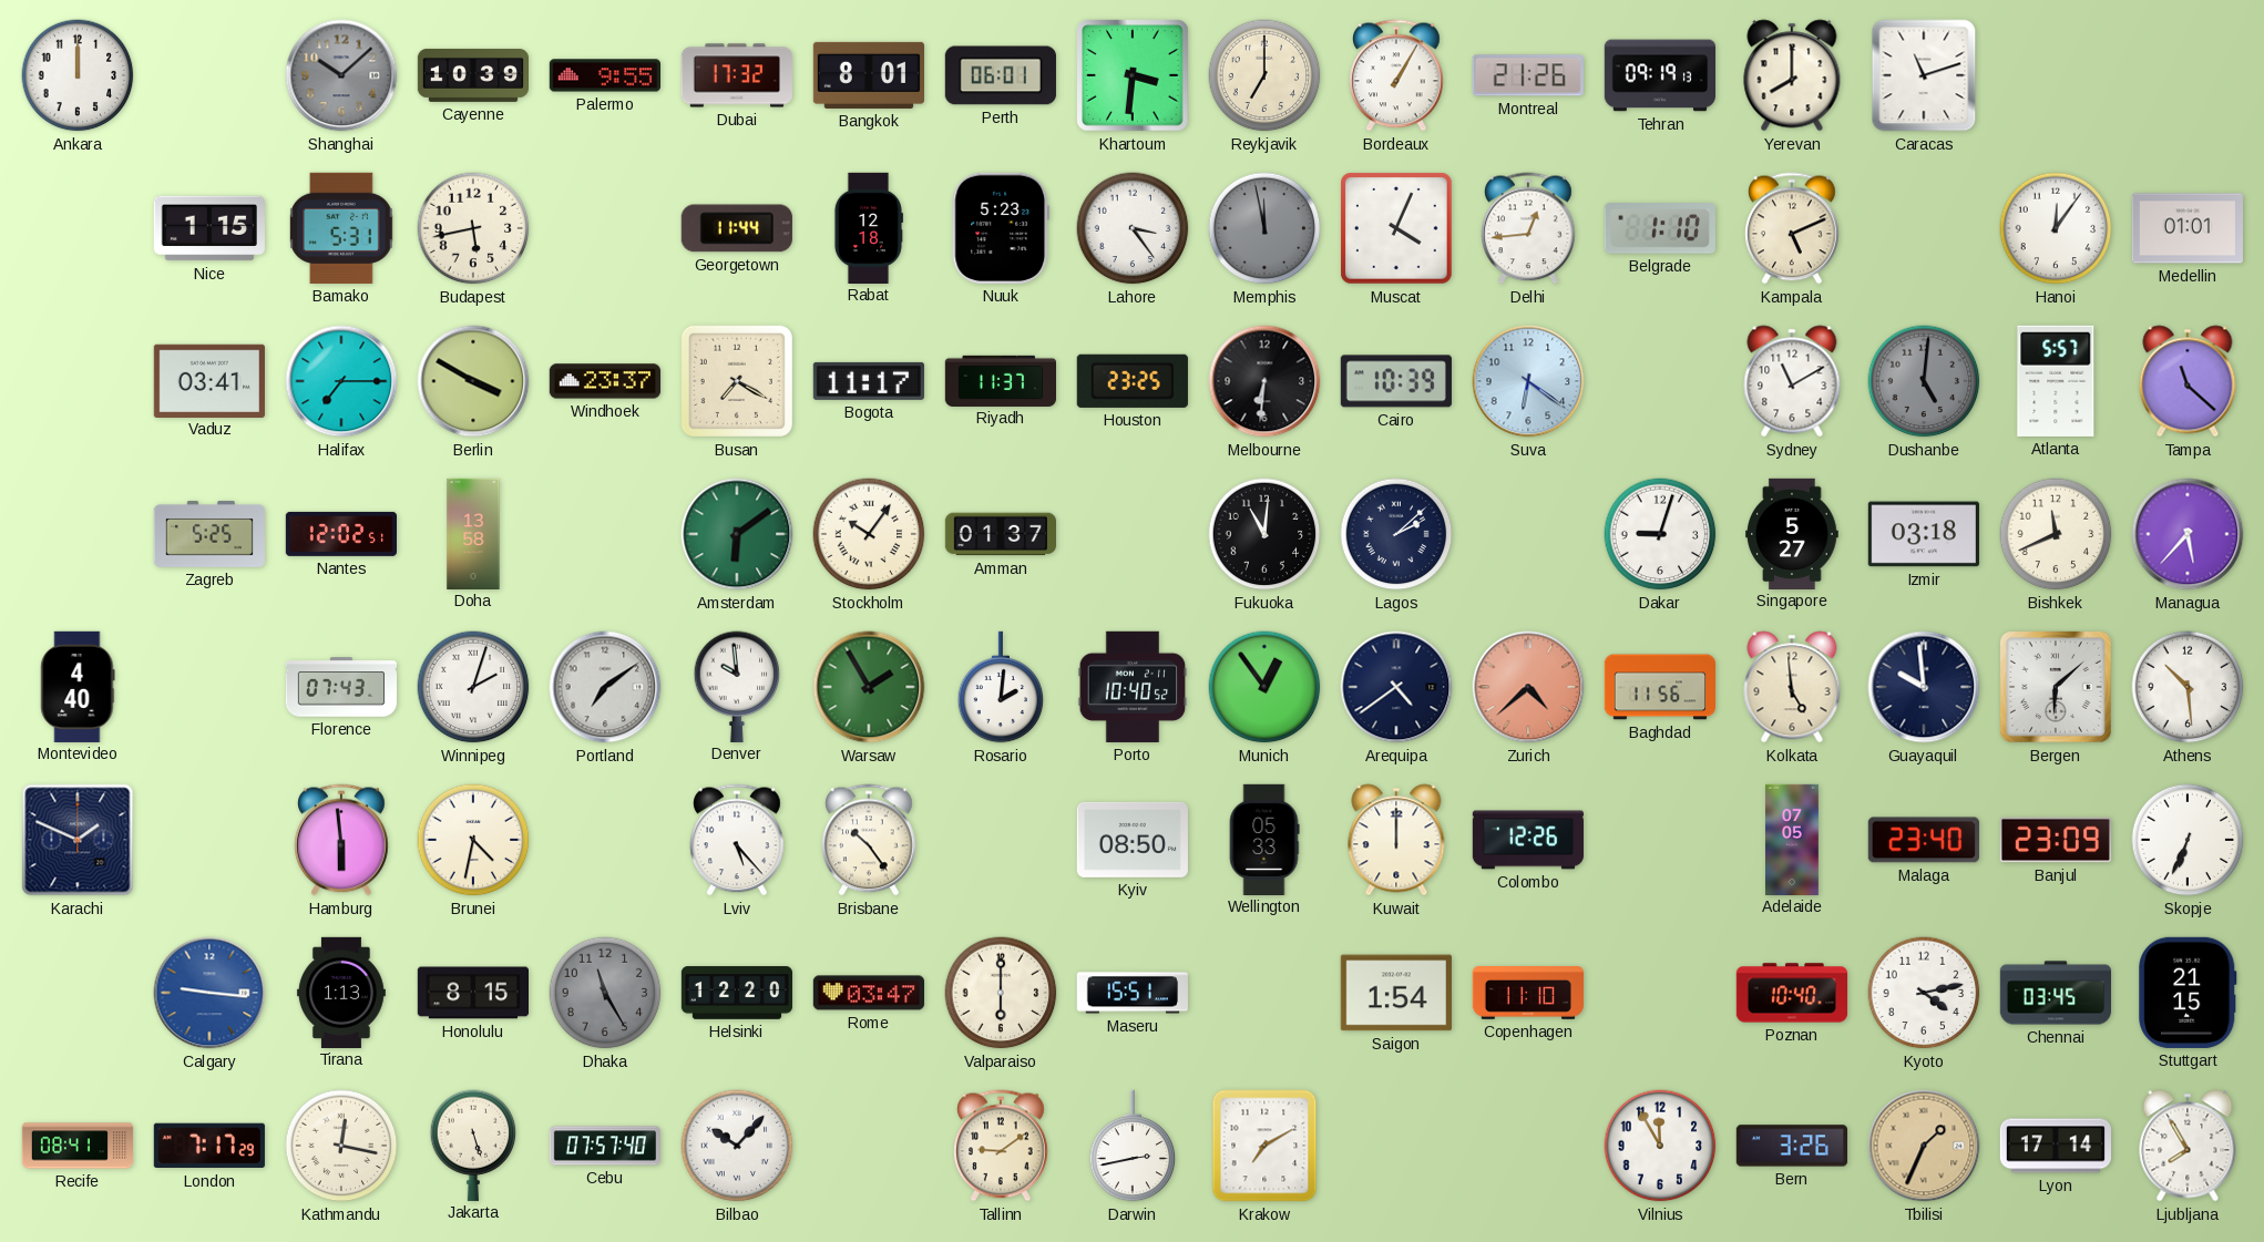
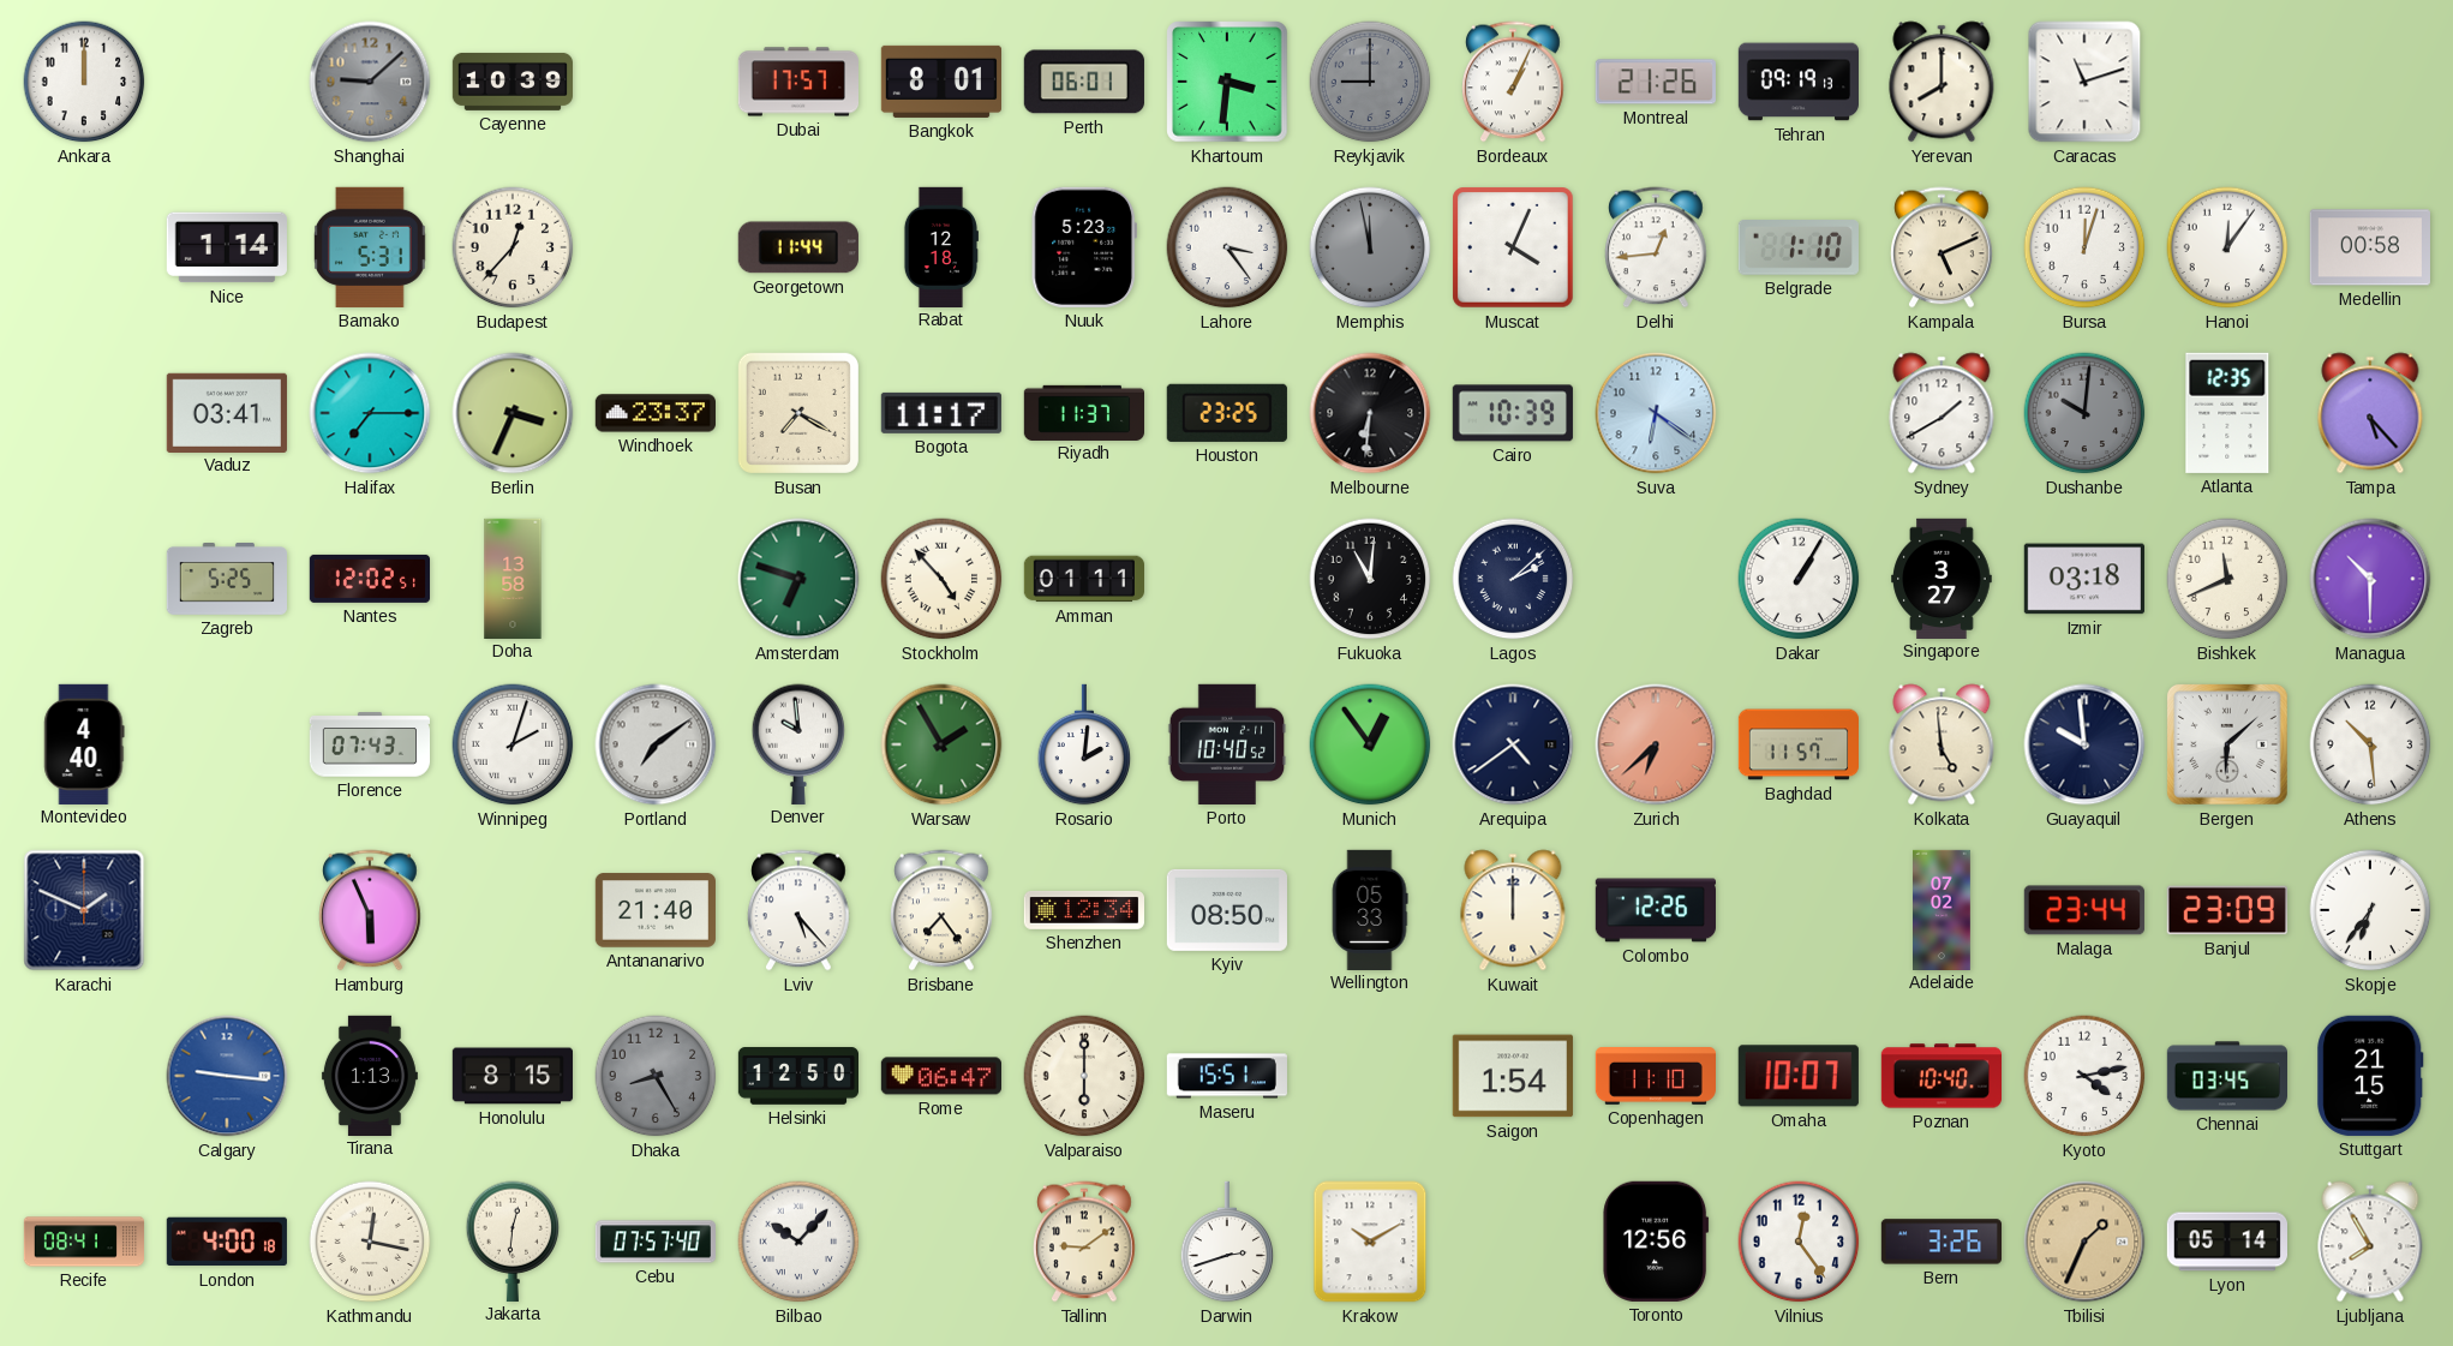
Shanghai: 10:08 -> 9:08
Palermo: 9:55 -> none
Dubai: 17:32 -> 17:57
Reykjavik: 7:00 -> 9:00
Reykjavik dial: cream -> grey
Bordeaux: 1:05 -> 1:04
Nice: 1:15 -> 1:14
Budapest: 5:43 -> 12:37
Bursa: none -> 12:03
Medellin: 01:01 -> 00:58
Berlin: 3:50 -> 3:34
Sydney: 11:10 -> 1:40
Dushanbe: 5:01 -> 10:01
Atlanta: 5:57 -> 12:35
Tampa: 11:22 -> 5:23
Amsterdam: 6:09 -> 6:48
Stockholm: 10:06 -> 4:53
Amman: 01:37 -> 01:11
Dakar: 9:03 -> 1:05
Singapore: 5:27 -> 3:27
Managua: 5:37 -> 10:30
Zurich: 4:38 -> 6:38
Baghdad: 11:56 -> 11:57
Hamburg: 5:59 -> 5:56
Brunei: 4:32 -> none
Antananarivo: none -> 21:40
Brisbane: 10:24 -> 7:24
Shenzhen: none -> 12:34
Adelaide: 07:05 -> 07:02
Malaga: 23:40 -> 23:44
Skopje: 6:34 -> 6:36
Dhaka: 11:25 -> 8:25
Helsinki: 12:20 -> 12:50
Rome: 03:47 -> 06:47
Omaha: none -> 10:07
London: 7:17 -> 4:00
Jakarta: 5:27 -> 12:31
Darwin: 2:43 -> 2:42
Krakow: 7:10 -> 10:10
Toronto: none -> 12:56
Vilnius: 11:55 -> 12:24
Lyon: 17:14 -> 05:14
